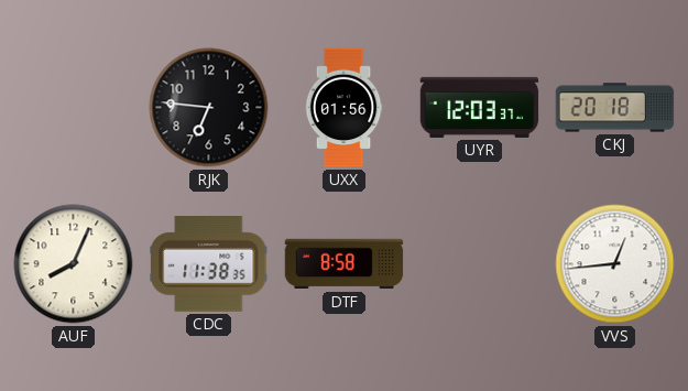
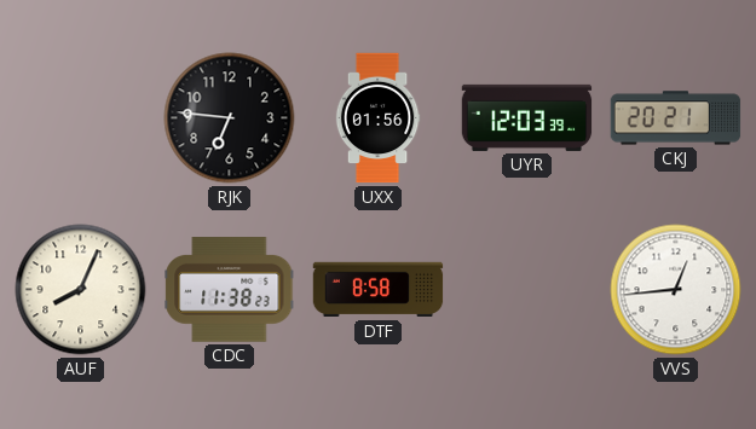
UYR: 12:03:37 -> 12:03:39
CKJ: 20:18 -> 20:21
CDC: 11:38:35 -> 11:38:23
